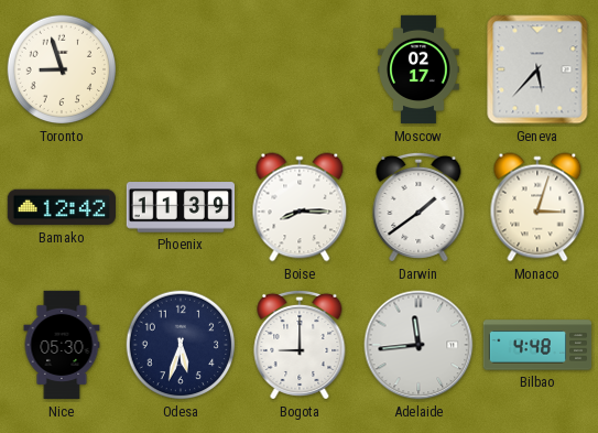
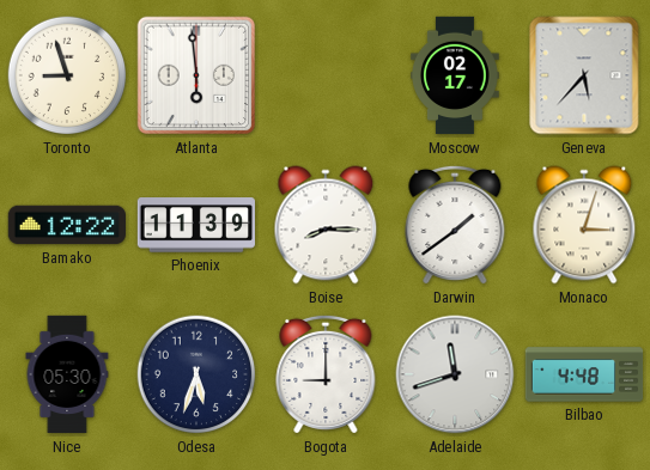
Atlanta: none -> 5:59
Bamako: 12:42 -> 12:22
Adelaide: 11:44 -> 11:42
